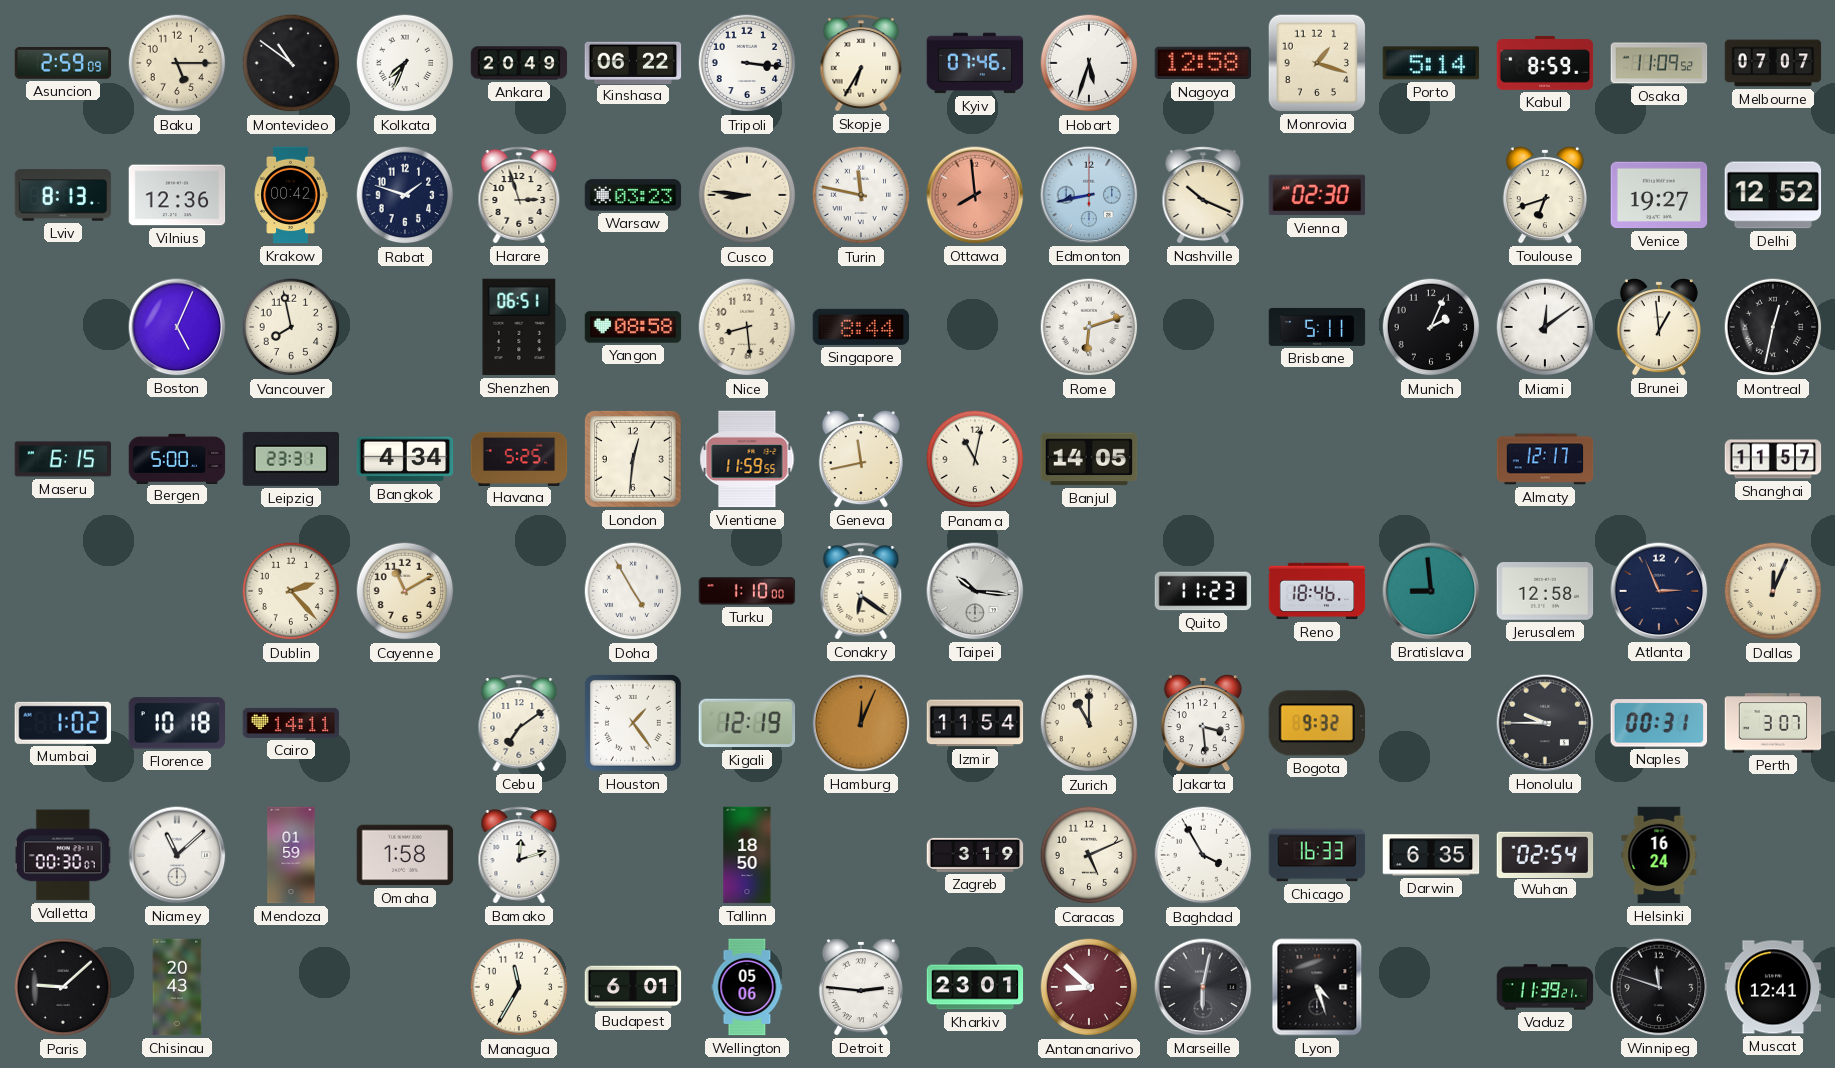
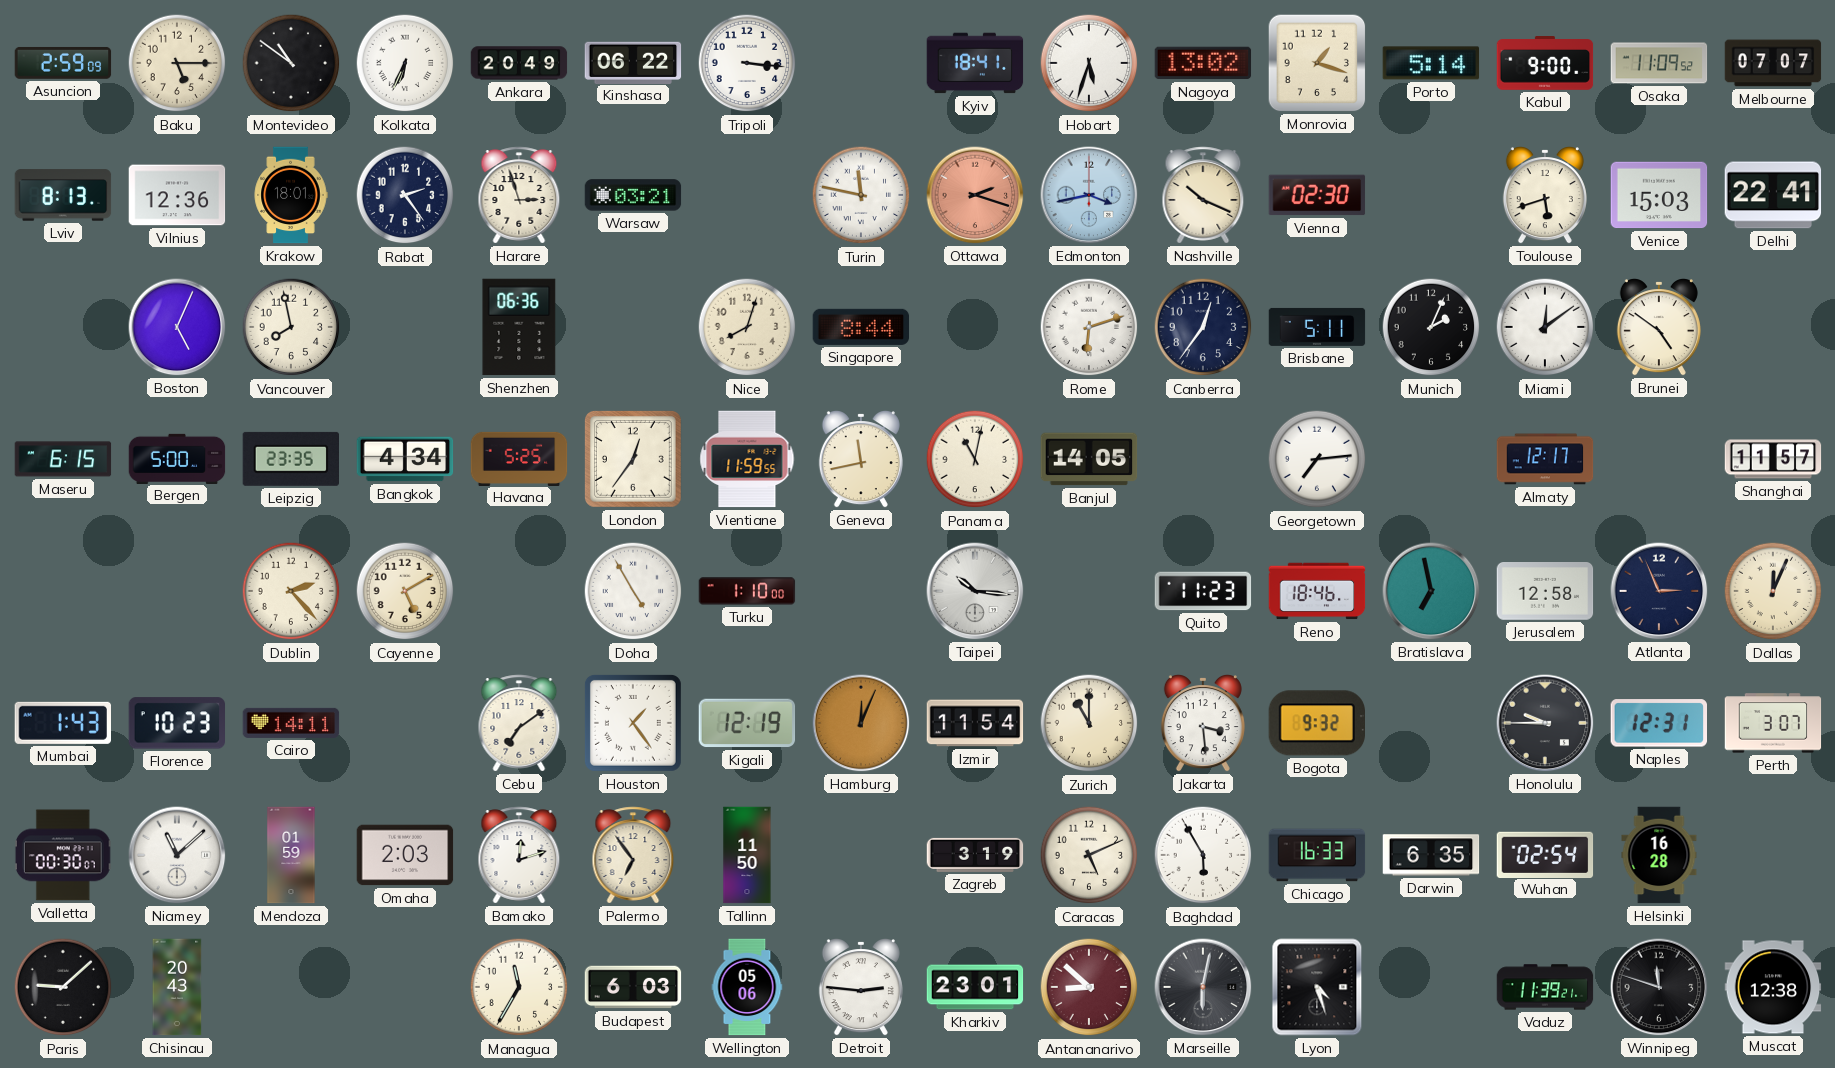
Kolkata: 7:34 -> 6:34
Skopje: 6:35 -> none
Kyiv: 07:46 -> 18:41
Nagoya: 12:58 -> 13:02
Kabul: 8:59 -> 9:00
Krakow: 00:42 -> 18:01
Rabat: 1:48 -> 2:24
Warsaw: 03:23 -> 03:21
Cusco: 8:46 -> none
Ottawa: 7:59 -> 2:18
Edmonton: 8:43 -> 3:43
Toulouse: 6:42 -> 5:42
Venice: 19:27 -> 15:03
Delhi: 12:52 -> 22:41
Shenzhen: 06:51 -> 06:36
Yangon: 08:58 -> none
Nice: 8:29 -> 8:03
Canberra: none -> 12:36
Brunei: 12:59 -> 4:51
Montreal: 12:32 -> none
Leipzig: 23:31 -> 23:35
London: 12:31 -> 12:36
Georgetown: none -> 7:14
Cayenne: 11:10 -> 5:10
Conakry: 6:21 -> none
Bratislava: 8:59 -> 6:58
Mumbai: 1:02 -> 1:43
Florence: 10:18 -> 10:23
Naples: 00:31 -> 12:31
Omaha: 1:58 -> 2:03
Palermo: none -> 6:54
Tallinn: 18:50 -> 11:50
Baghdad: 3:55 -> 5:55
Helsinki: 16:24 -> 16:28
Budapest: 6:01 -> 6:03
Muscat: 12:41 -> 12:38
